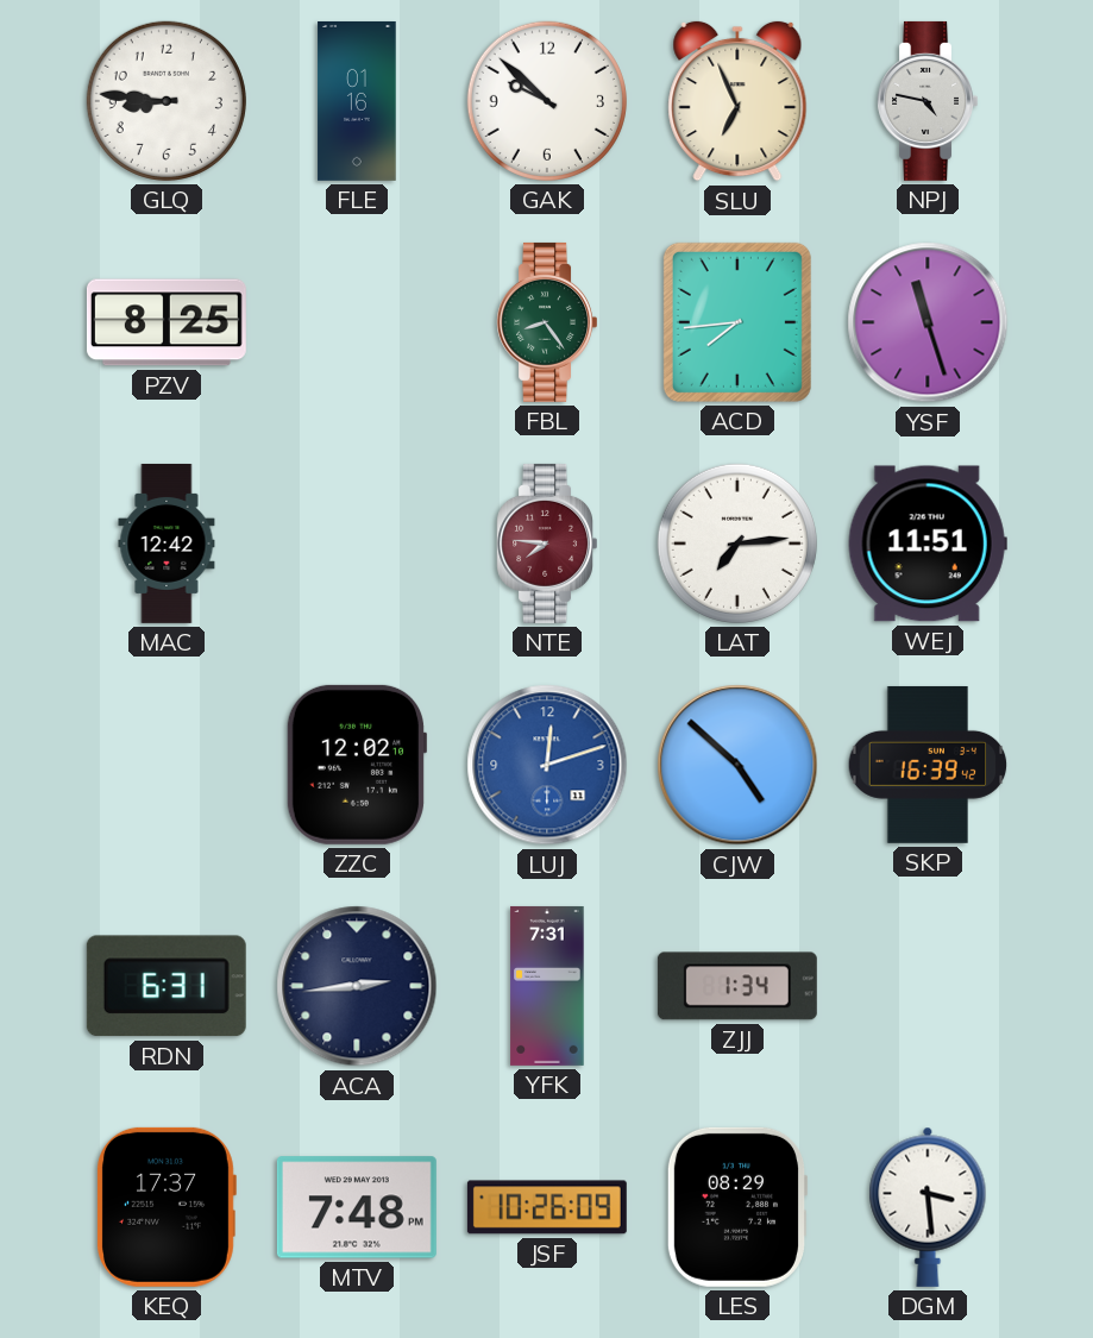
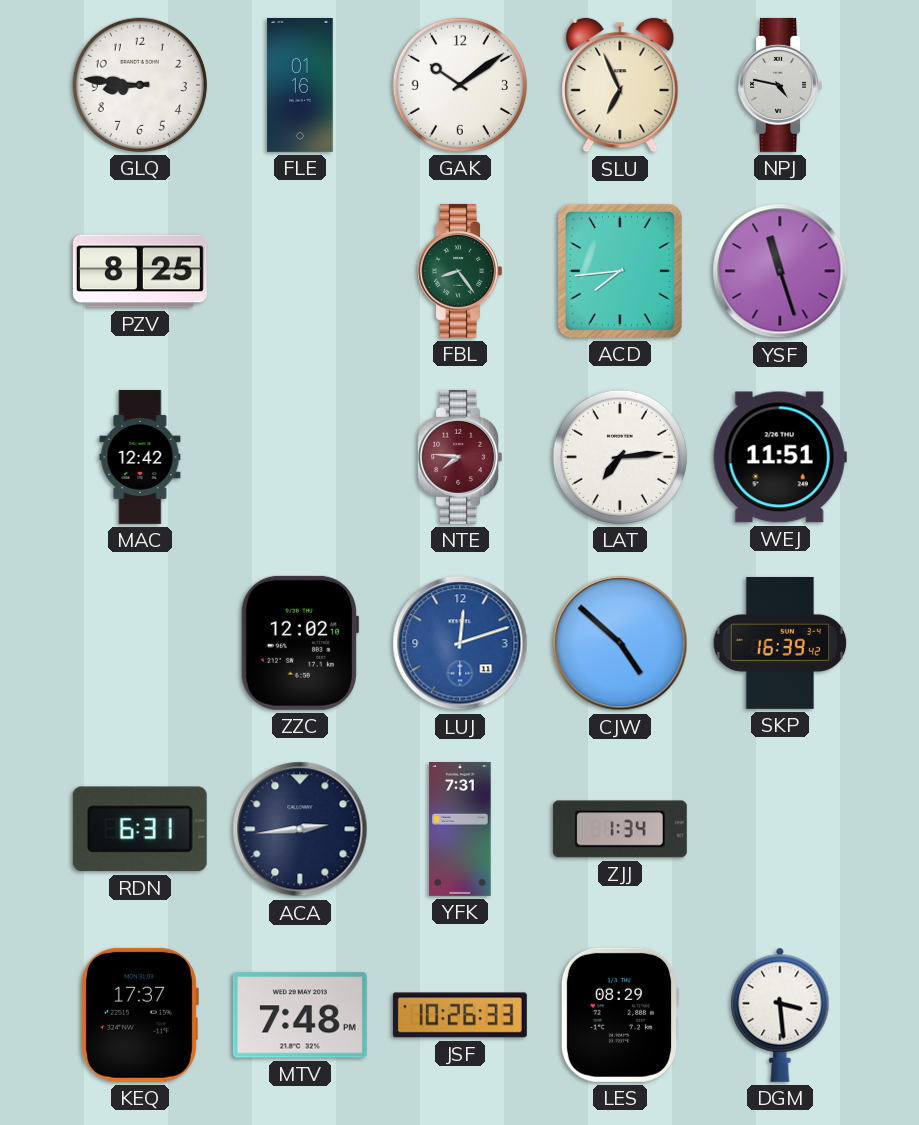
GAK: 9:52 -> 10:09
JSF: 10:26:09 -> 10:26:33
